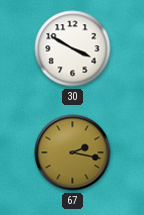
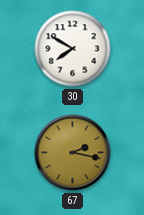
30: 3:50 -> 7:50
